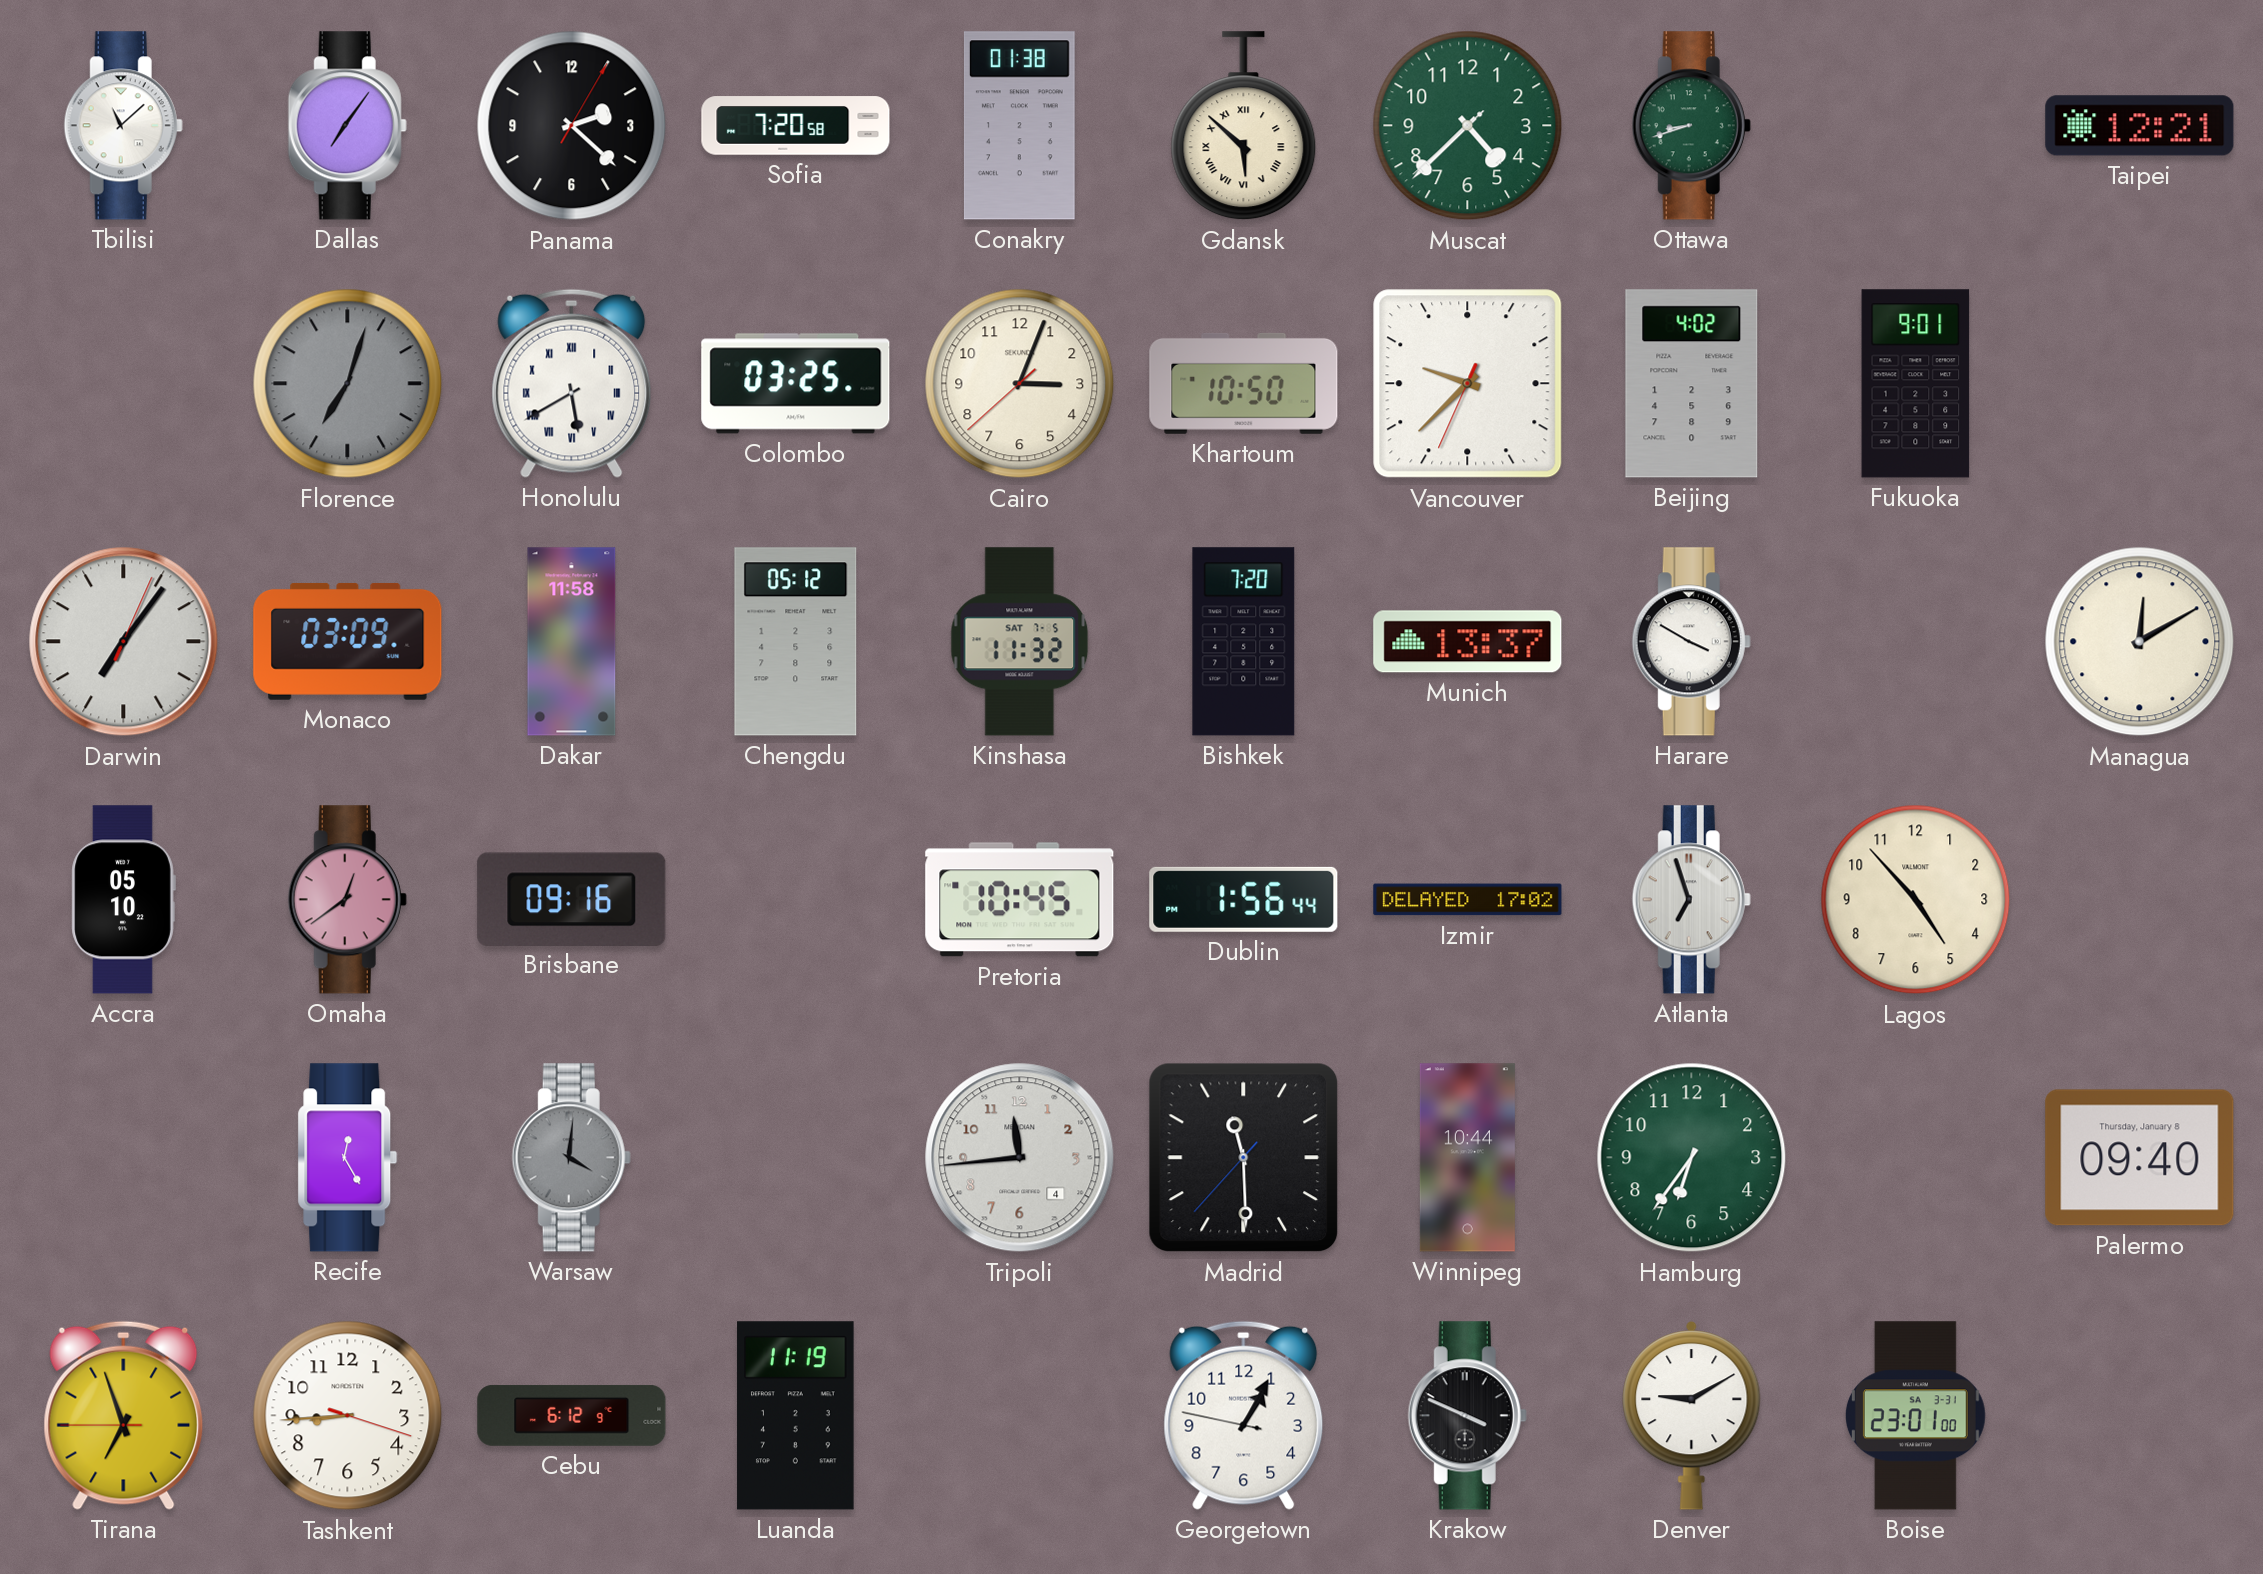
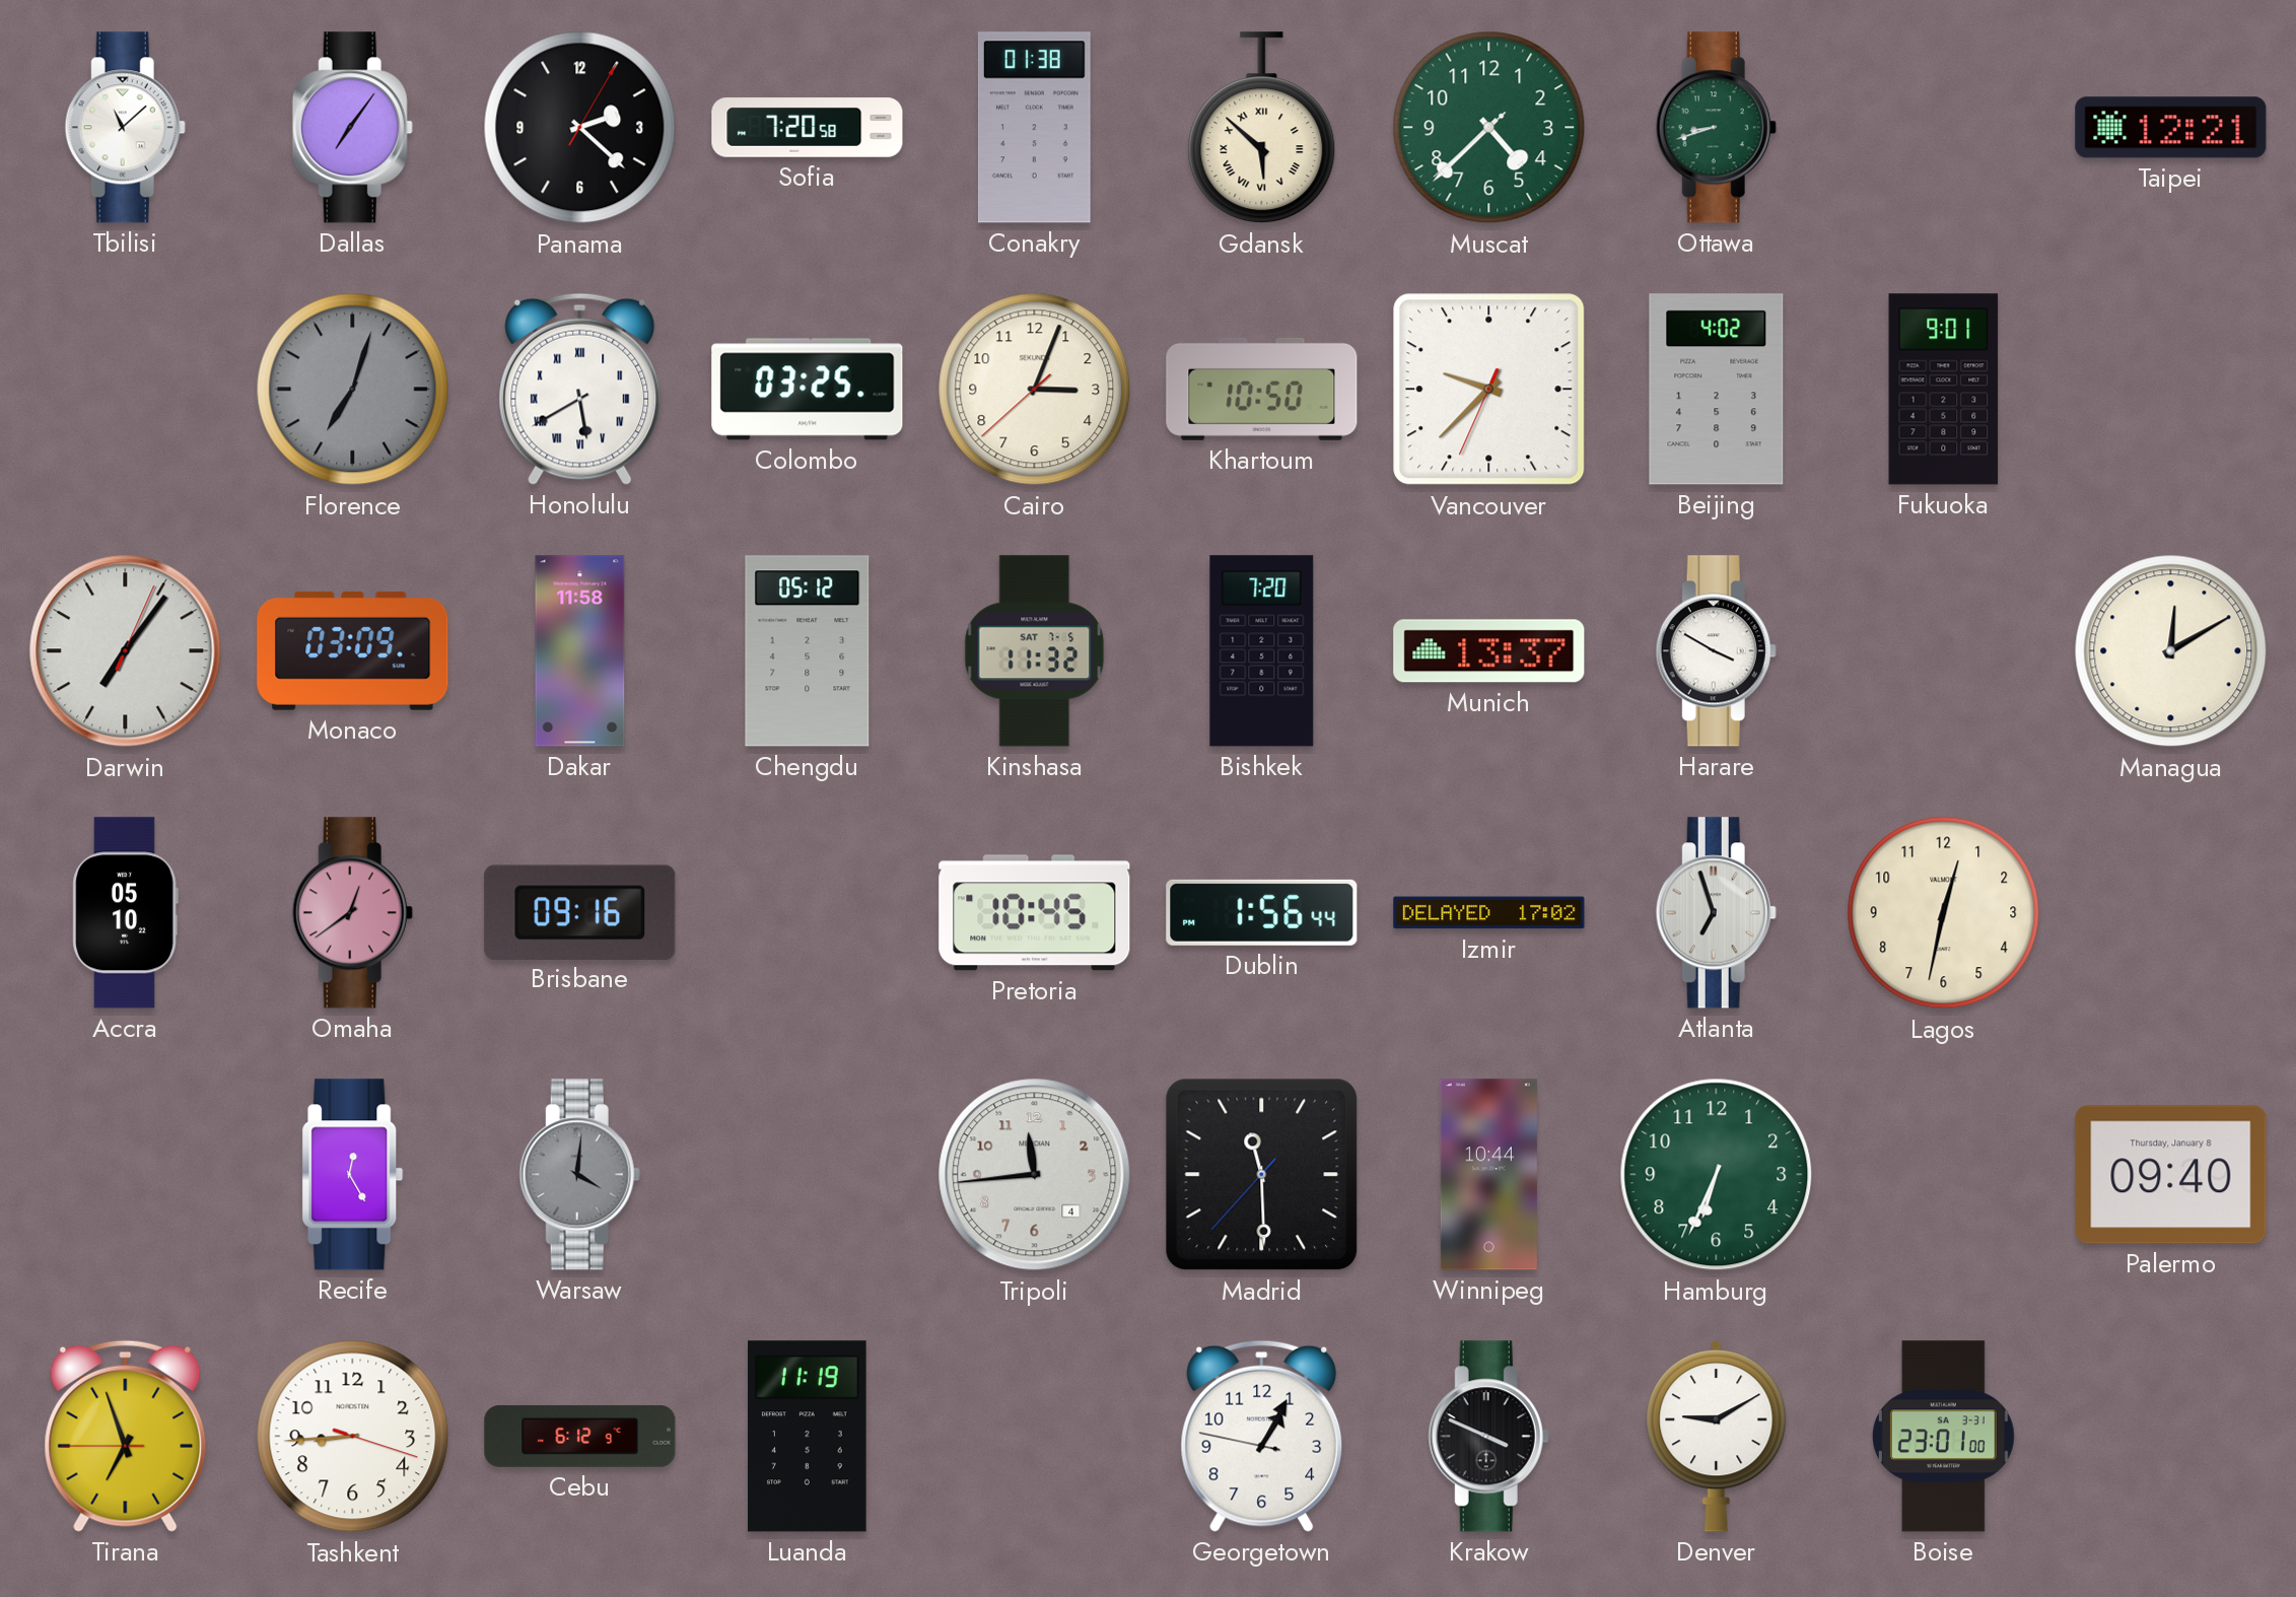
Lagos: 4:53 -> 12:32
Hamburg: 6:36 -> 6:34
